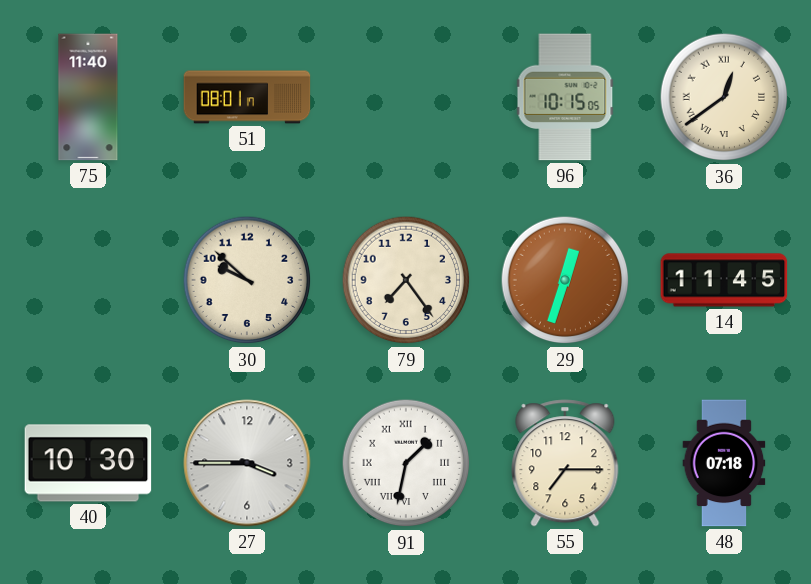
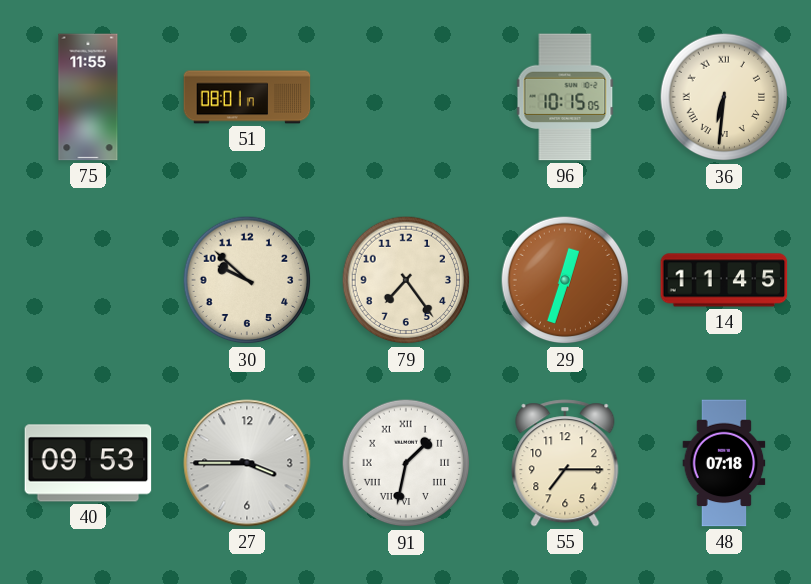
75: 11:40 -> 11:55
36: 12:39 -> 6:31
40: 10:30 -> 09:53
